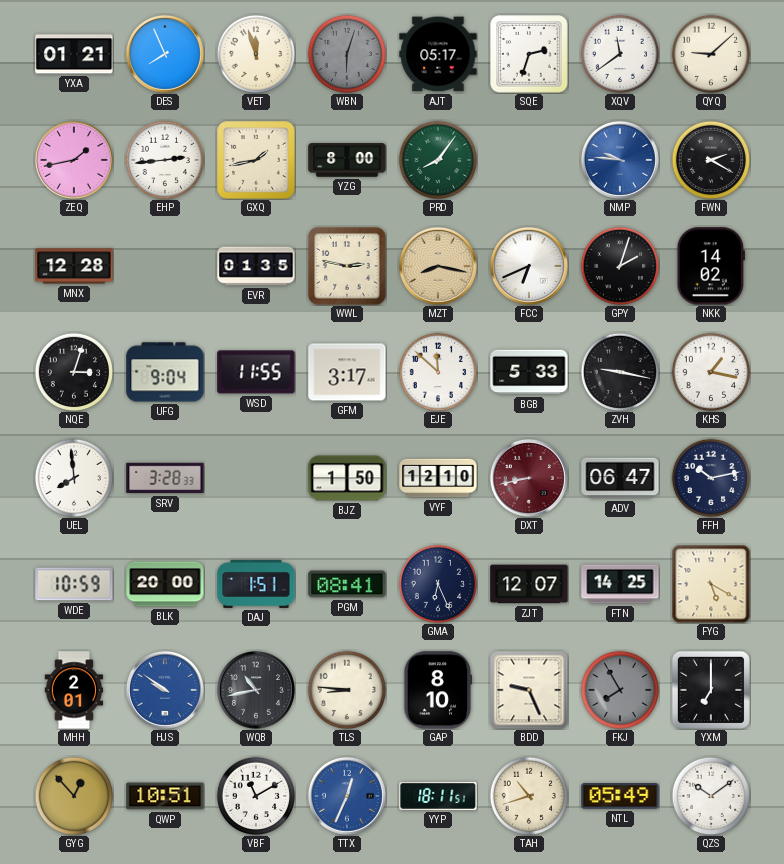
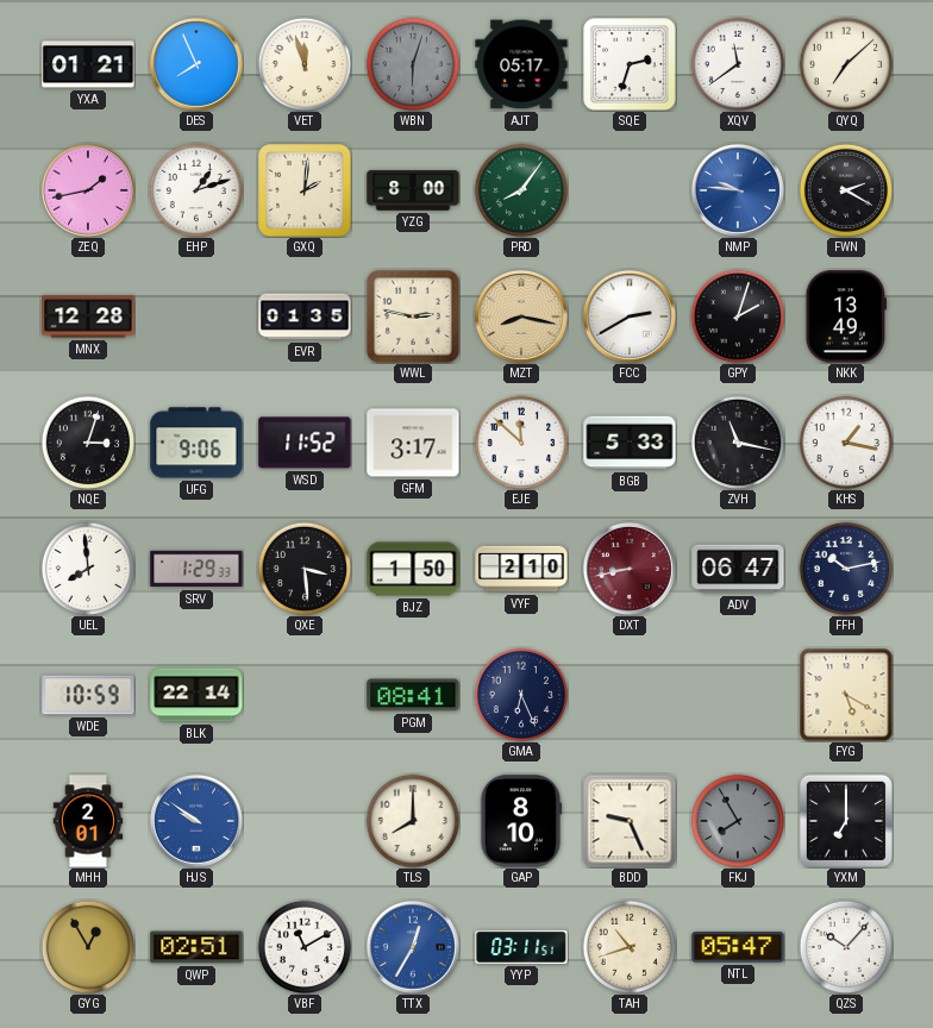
QYQ: 9:08 -> 7:08
EHP: 2:44 -> 1:12
GXQ: 1:43 -> 2:01
FCC: 6:41 -> 2:40
NKK: 14:02 -> 13:49
UFG: 9:04 -> 9:06
WSD: 11:55 -> 11:52
ZVH: 9:17 -> 11:17
SRV: 3:28 -> 1:29
QXE: none -> 3:29
VYF: 12:10 -> 2:10
BLK: 20:00 -> 22:14
DAJ: 1:51 -> none
ZJT: 12:07 -> none
FTN: 14:25 -> none
WQB: 10:43 -> none
TLS: 8:46 -> 8:00
GYG: 12:53 -> 12:55
QWP: 10:51 -> 02:51
TTX: 12:34 -> 12:35
YYP: 18:11 -> 03:11
NTL: 05:49 -> 05:47
QZS: 10:09 -> 10:07
